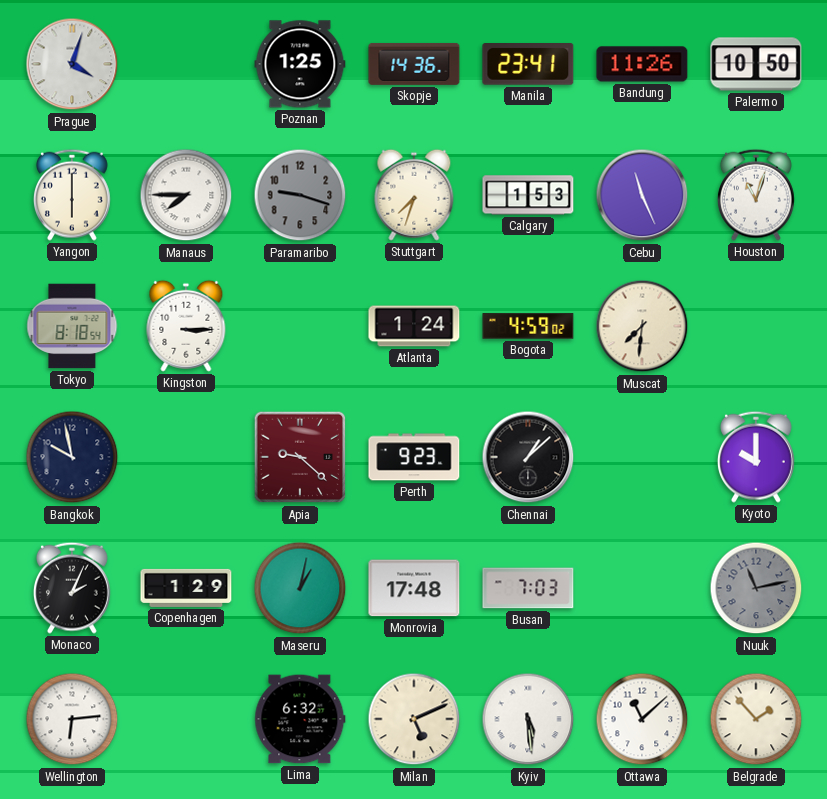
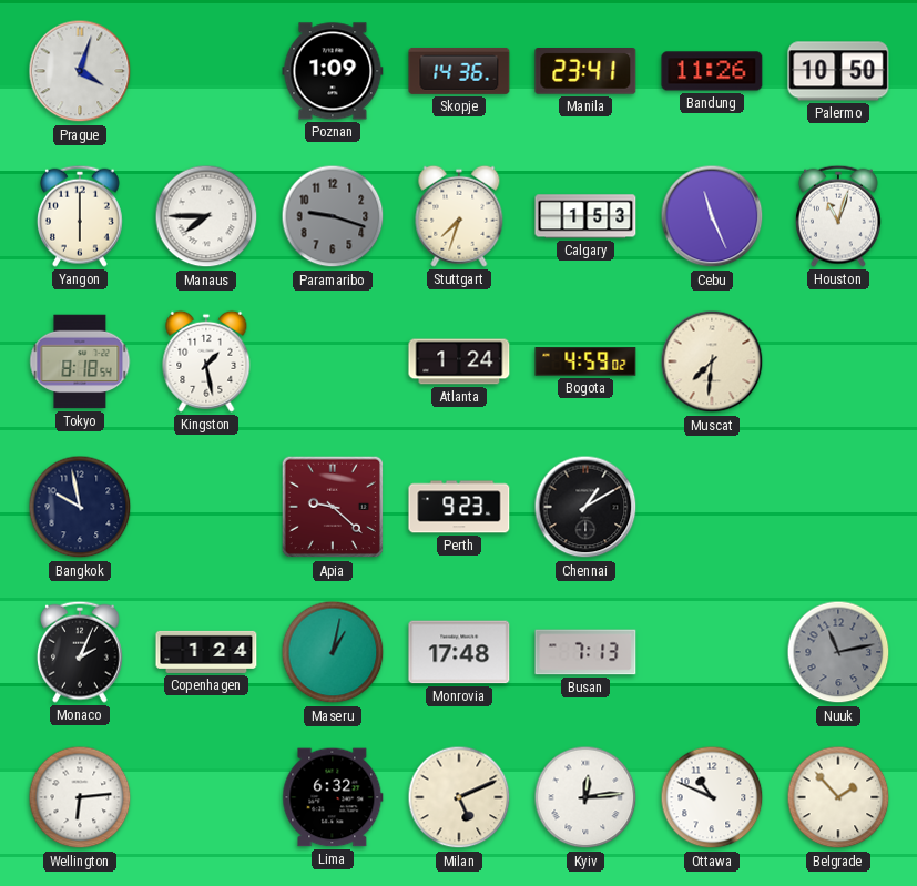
Poznan: 1:25 -> 1:09
Kingston: 3:15 -> 1:28
Chennai: 1:08 -> 1:10
Kyoto: 10:00 -> none
Copenhagen: 1:29 -> 1:24
Busan: 7:03 -> 7:13
Kyiv: 5:29 -> 12:14
Ottawa: 11:08 -> 10:49
